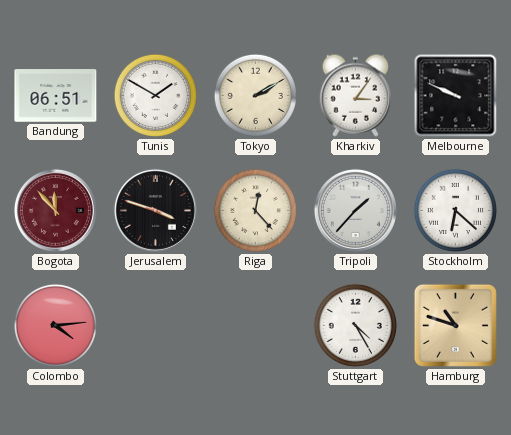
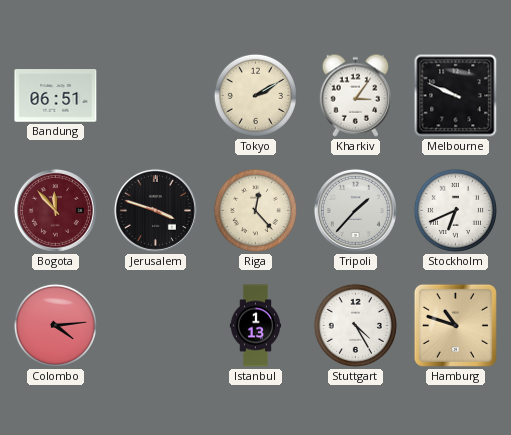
Tunis: 1:50 -> none
Stockholm: 6:22 -> 6:41
Istanbul: none -> 1:13
